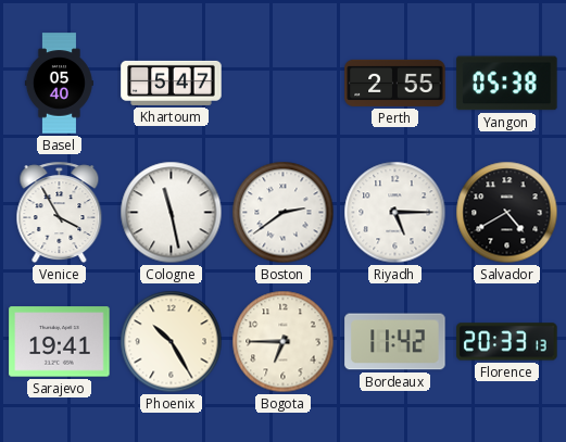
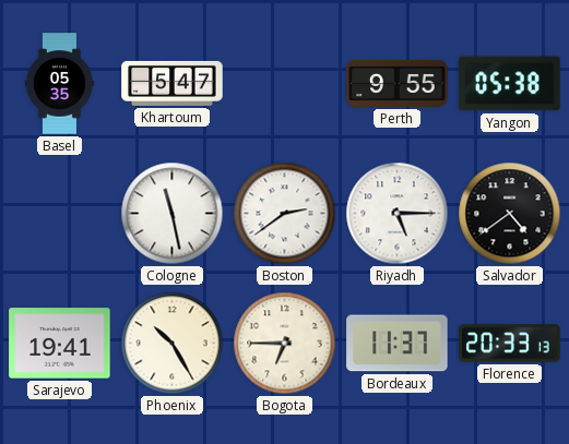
Basel: 05:40 -> 05:35
Perth: 2:55 -> 9:55
Venice: 3:55 -> none
Salvador: 4:40 -> 4:39
Bordeaux: 11:42 -> 11:37
